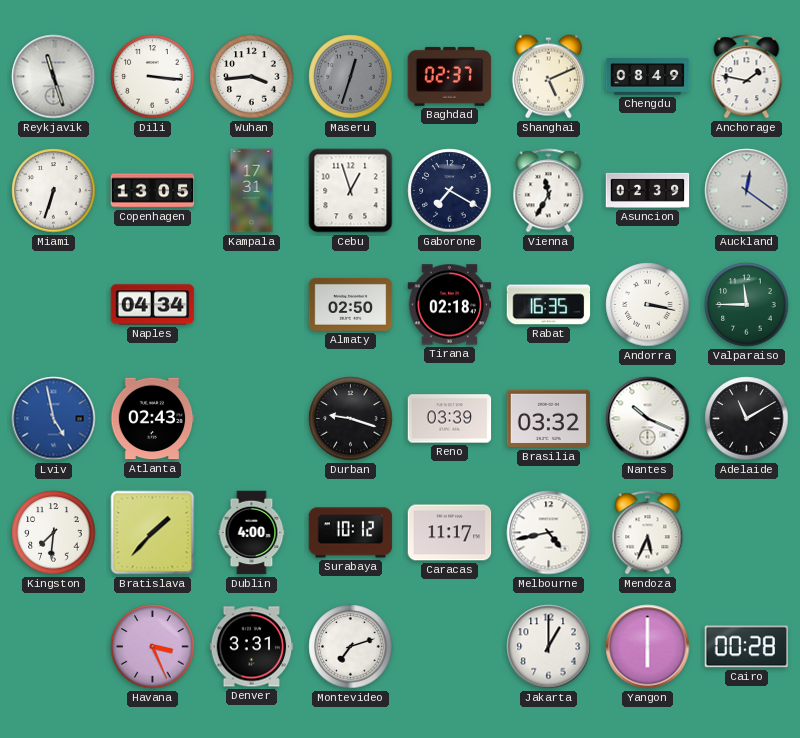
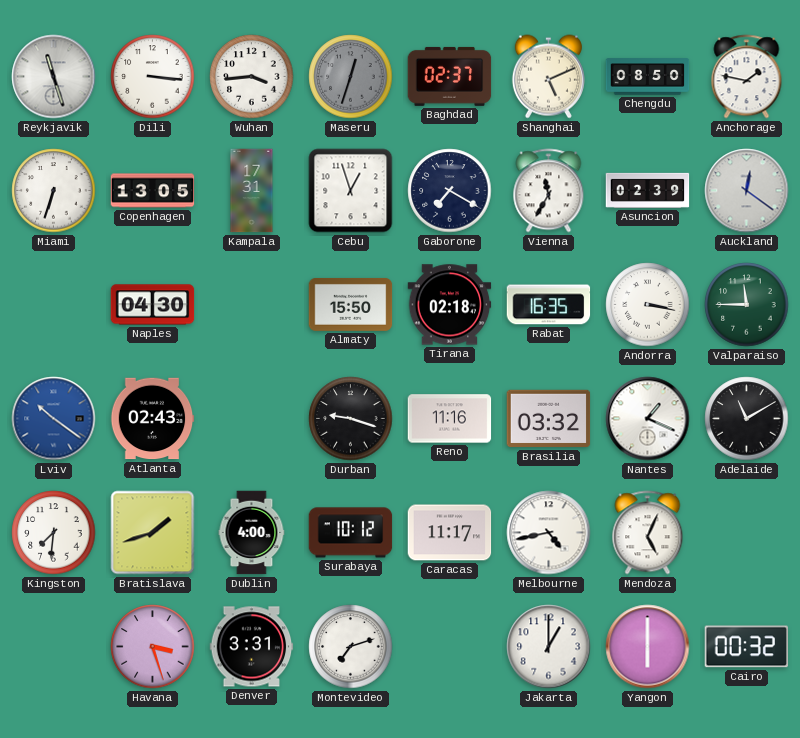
Chengdu: 08:49 -> 08:50
Naples: 04:34 -> 04:30
Almaty: 02:50 -> 15:50
Lviv: 4:58 -> 10:21
Reno: 03:39 -> 11:16
Nantes: 10:19 -> 1:19
Bratislava: 1:37 -> 1:42
Mendoza: 5:34 -> 5:04
Havana: 3:26 -> 3:27
Cairo: 00:28 -> 00:32
